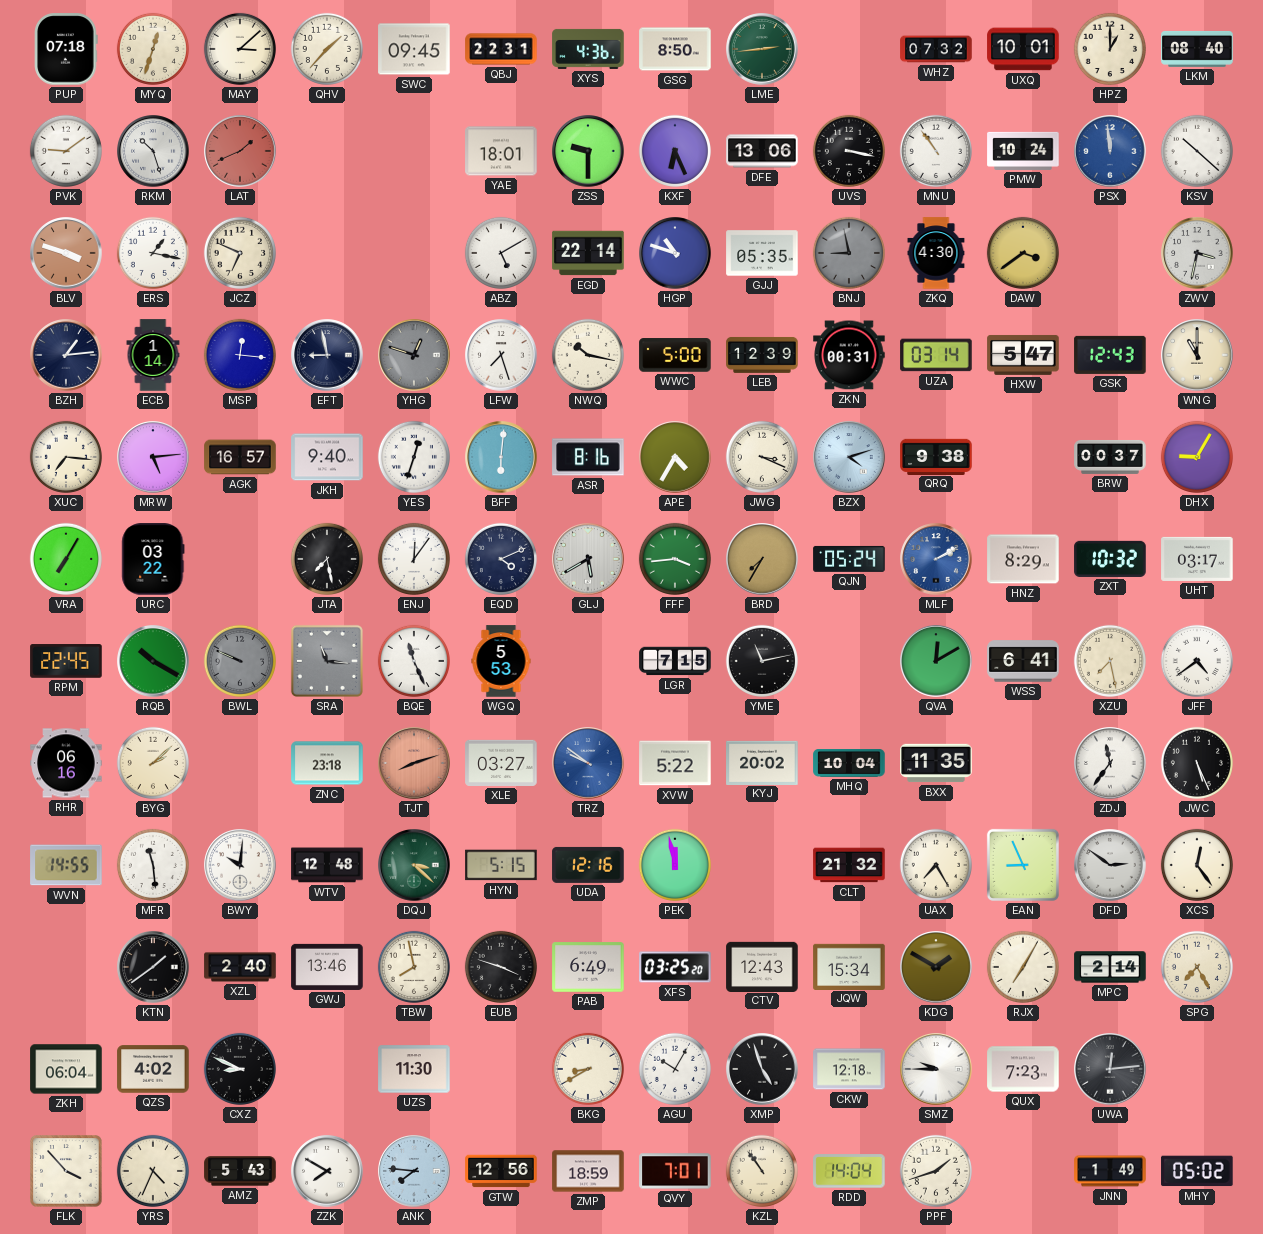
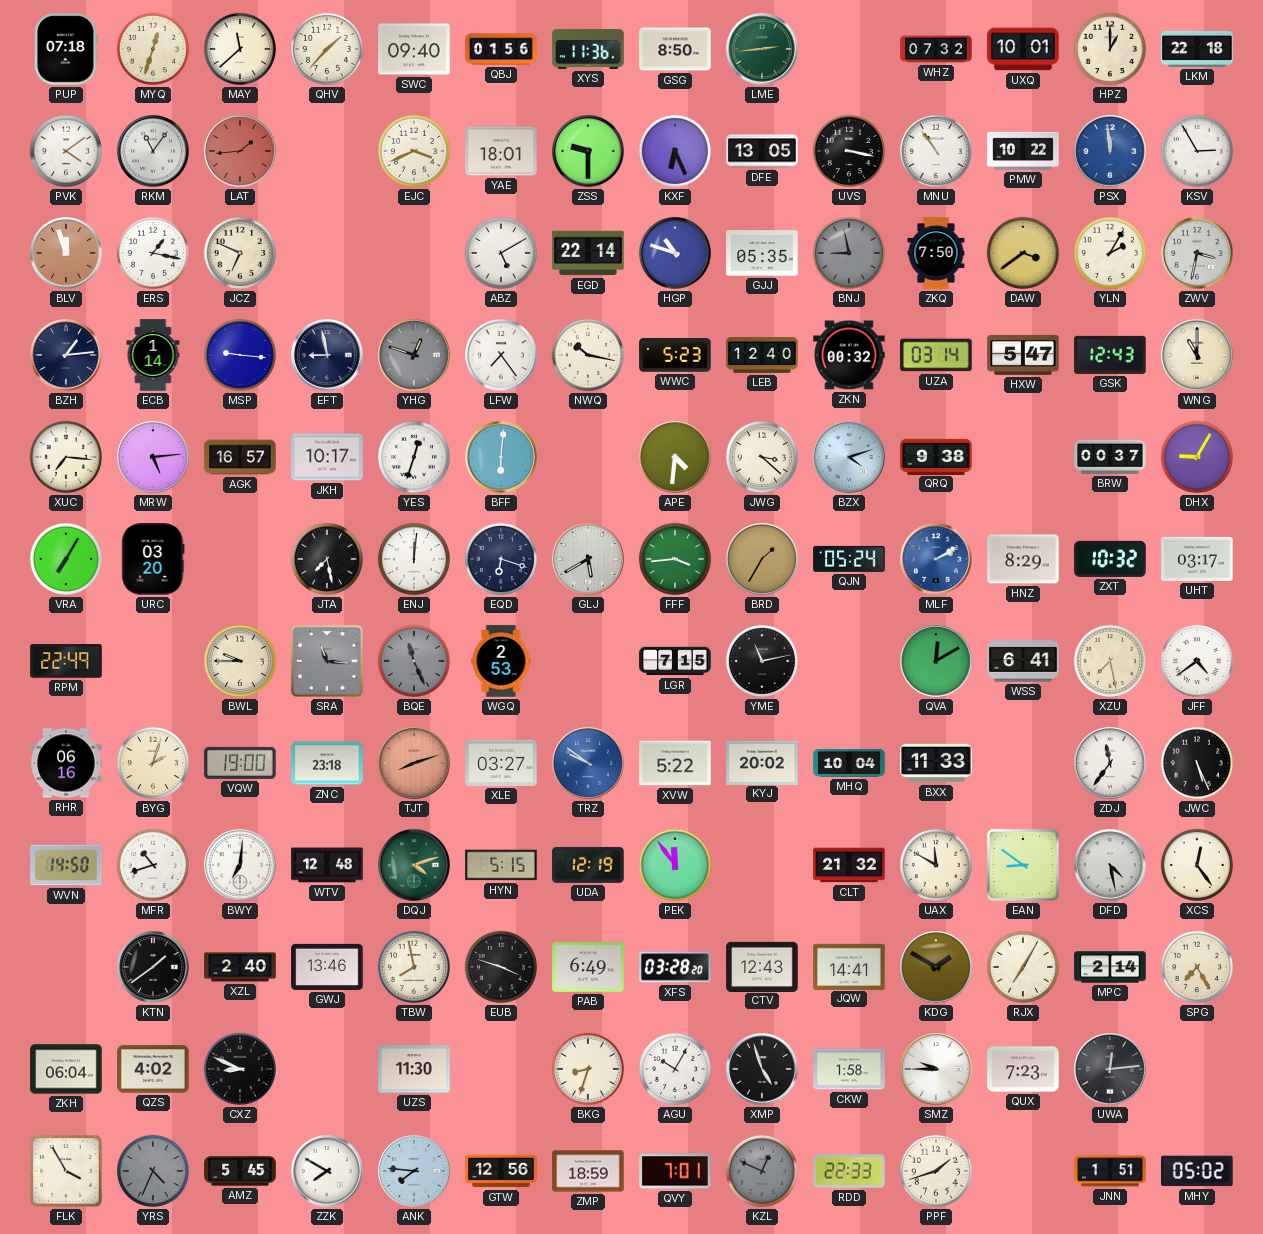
MAY: 3:08 -> 11:38
SWC: 09:45 -> 09:40
QBJ: 22:31 -> 01:56
XYS: 4:36 -> 11:36
LKM: 08:40 -> 22:18
PVK: 9:09 -> 4:09
RKM: 10:27 -> 11:06
LAT: 1:41 -> 1:44
EJC: none -> 3:41
DFE: 13:06 -> 13:05
PMW: 10:24 -> 10:22
KSV: 10:22 -> 2:55
BLV: 3:48 -> 11:57
ZKQ: 4:30 -> 7:50
YLN: none -> 2:05
MSP: 12:16 -> 9:16
LFW: 7:27 -> 7:24
WWC: 5:00 -> 5:23
LEB: 12:39 -> 12:40
ZKN: 00:31 -> 00:32
JKH: 9:40 -> 10:17
ASR: 8:16 -> none
APE: 4:35 -> 4:31
JWG: 3:19 -> 3:22
URC: 03:22 -> 03:20
ENJ: 12:06 -> 12:01
EQD: 4:11 -> 6:18
BRD: 7:35 -> 1:35
RPM: 22:45 -> 22:49
RQB: 10:20 -> none
BWL: 9:49 -> 9:45
BWL dial: grey -> cream
BQE dial: white -> grey
WGQ: 5:53 -> 2:53
BYG: 2:08 -> 2:03
VQW: none -> 19:00
BXX: 11:35 -> 11:33
WVN: 14:55 -> 14:50
MFR: 11:29 -> 10:42
BWY: 10:01 -> 7:01
DQJ: 3:22 -> 4:12
UDA: 12:16 -> 12:19
PEK: 11:58 -> 11:54
UAX: 7:25 -> 11:50
EAN: 8:56 -> 8:51
DFD: 2:51 -> 4:28
XFS: 03:25 -> 03:28
JQW: 15:34 -> 14:41
BKG: 8:40 -> 8:33
CKW: 12:18 -> 1:58
FLK: 3:53 -> 3:55
YRS dial: cream -> grey
AMZ: 5:43 -> 5:45
KZL: 10:54 -> 12:49
KZL dial: cream -> grey
RDD: 14:04 -> 22:33
JNN: 1:49 -> 1:51
